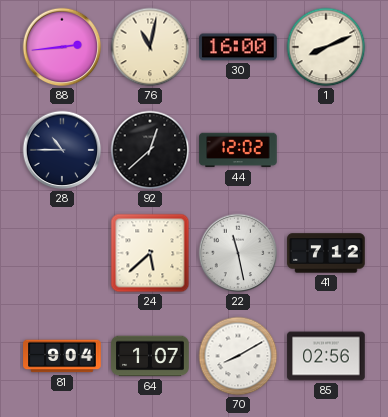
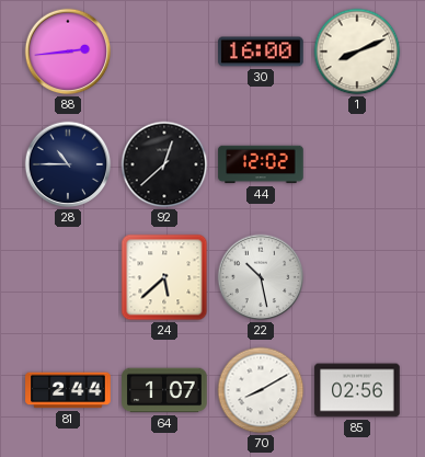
76: 11:02 -> none
22: 11:28 -> 10:28
41: 7:12 -> none
81: 9:04 -> 2:44
